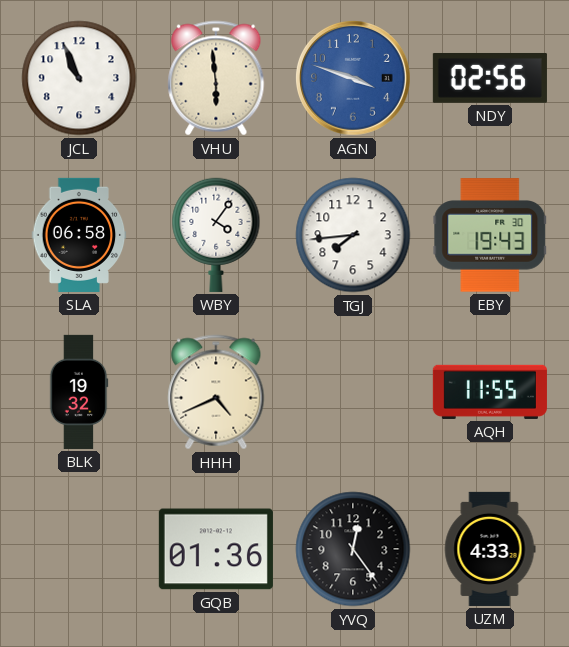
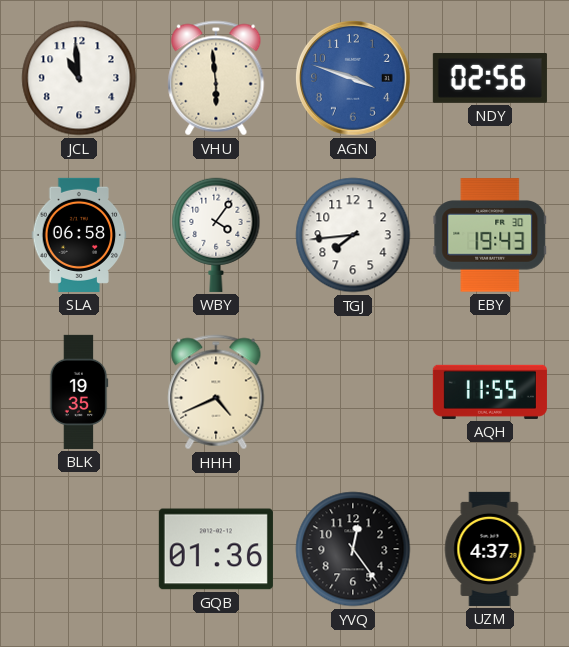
JCL: 10:56 -> 10:59
BLK: 19:32 -> 19:35
UZM: 4:33 -> 4:37
